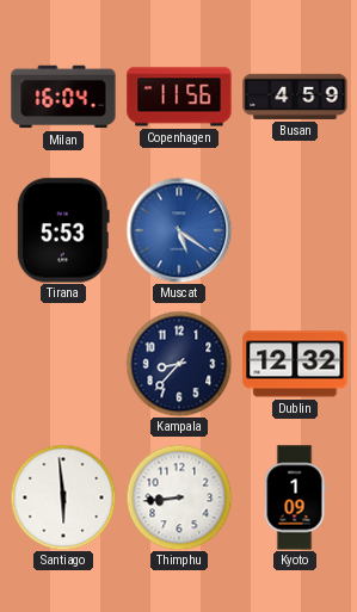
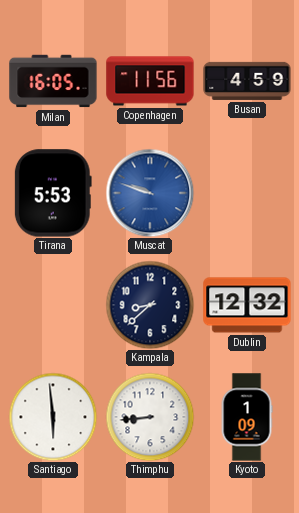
Milan: 16:04 -> 16:05
Muscat: 5:21 -> 9:48
Kampala: 8:37 -> 8:38
